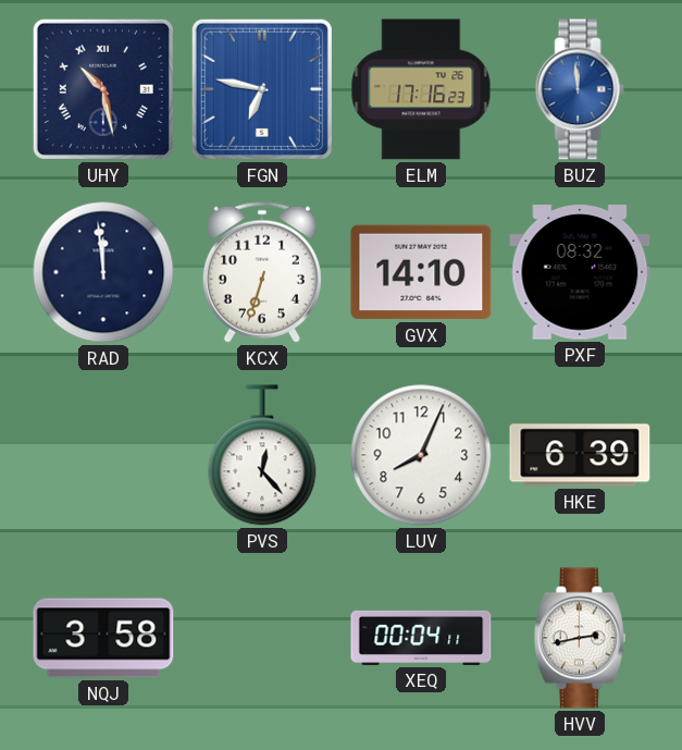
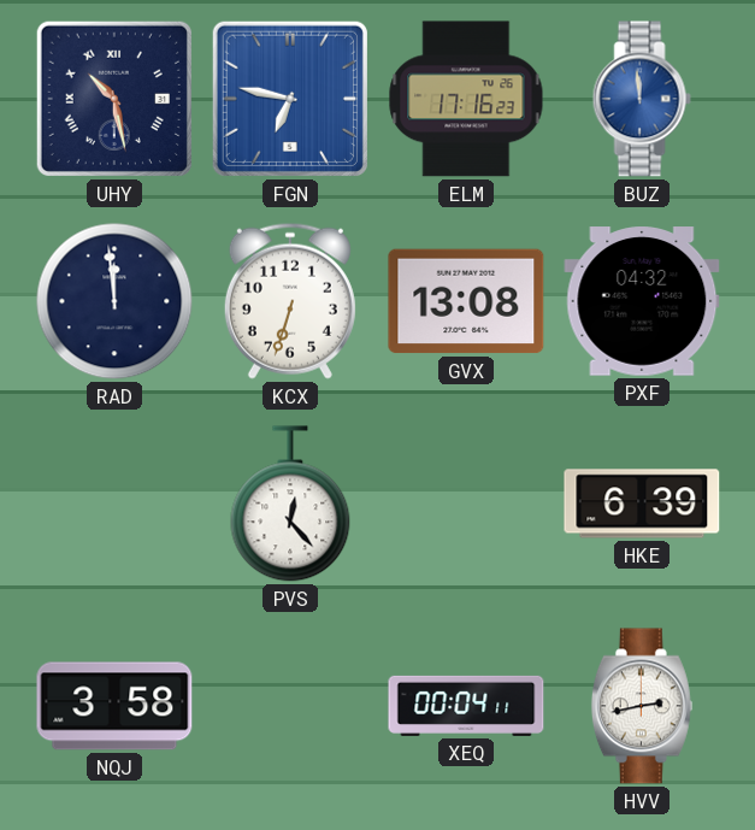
GVX: 14:10 -> 13:08
PXF: 08:32 -> 04:32
LUV: 8:04 -> none
